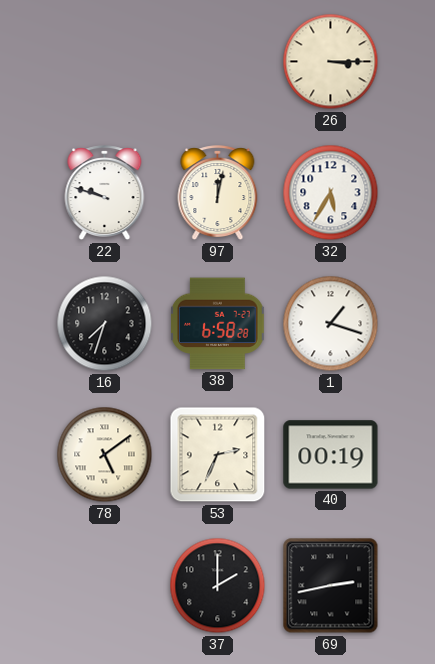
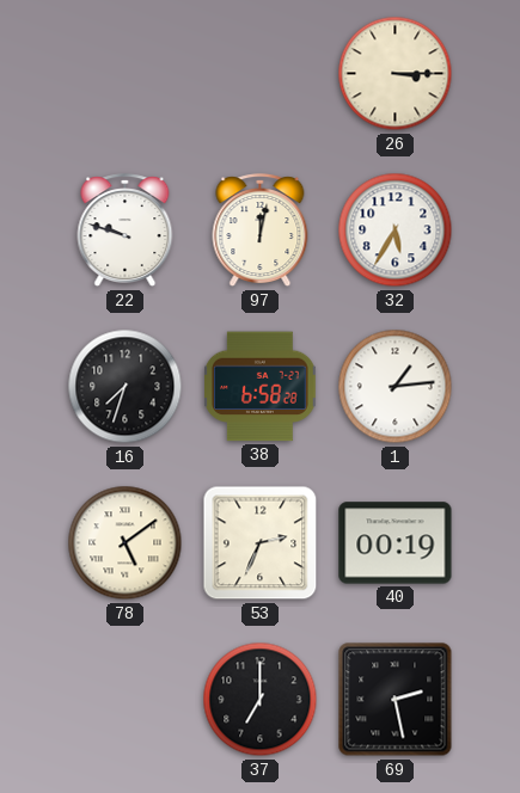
1: 1:18 -> 1:14
37: 2:00 -> 7:00
69: 2:43 -> 2:28
